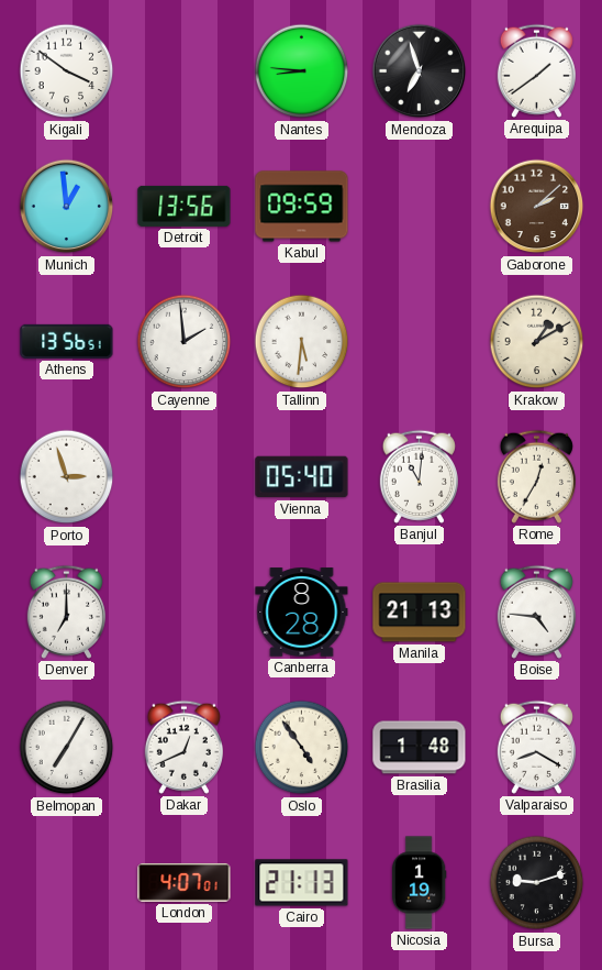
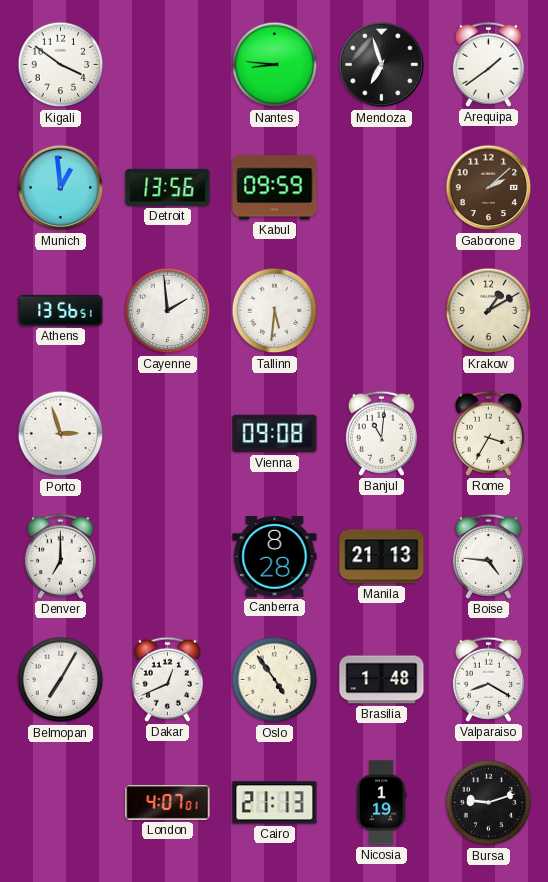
Vienna: 05:40 -> 09:08
Rome: 12:35 -> 3:35
